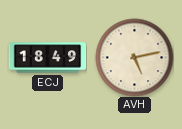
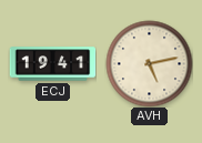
ECJ: 18:49 -> 19:41
